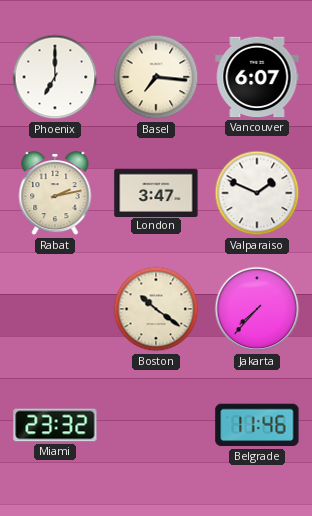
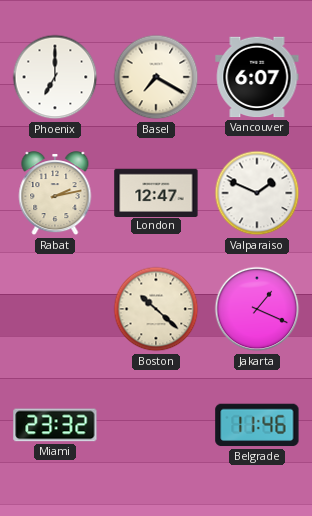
Basel: 7:16 -> 7:20
London: 3:47 -> 12:47
Boston: 10:21 -> 10:22
Jakarta: 7:37 -> 1:19
